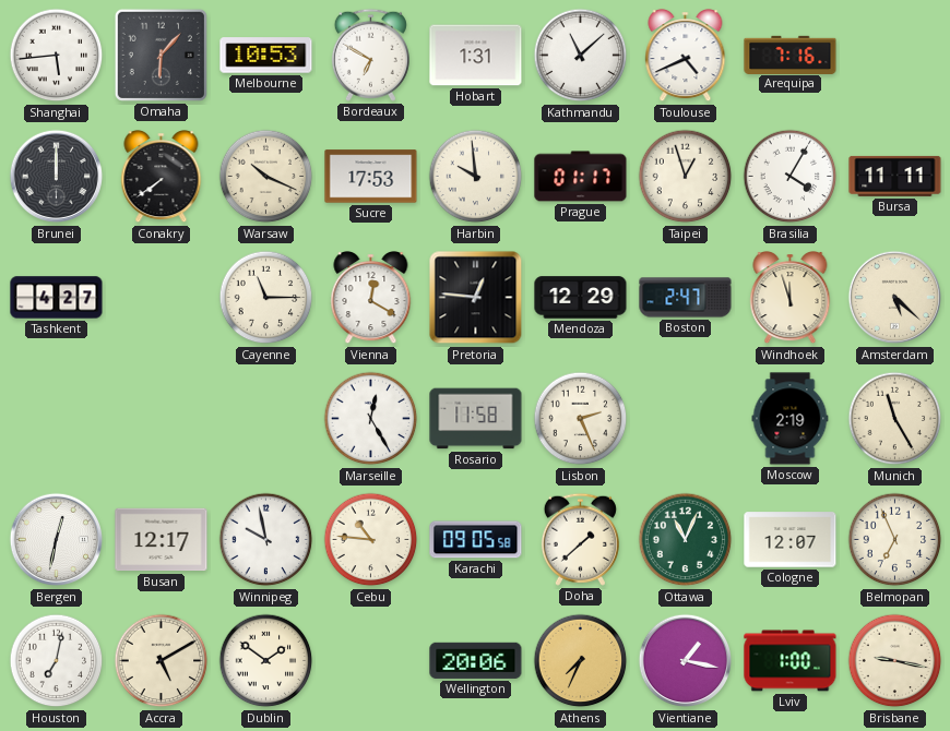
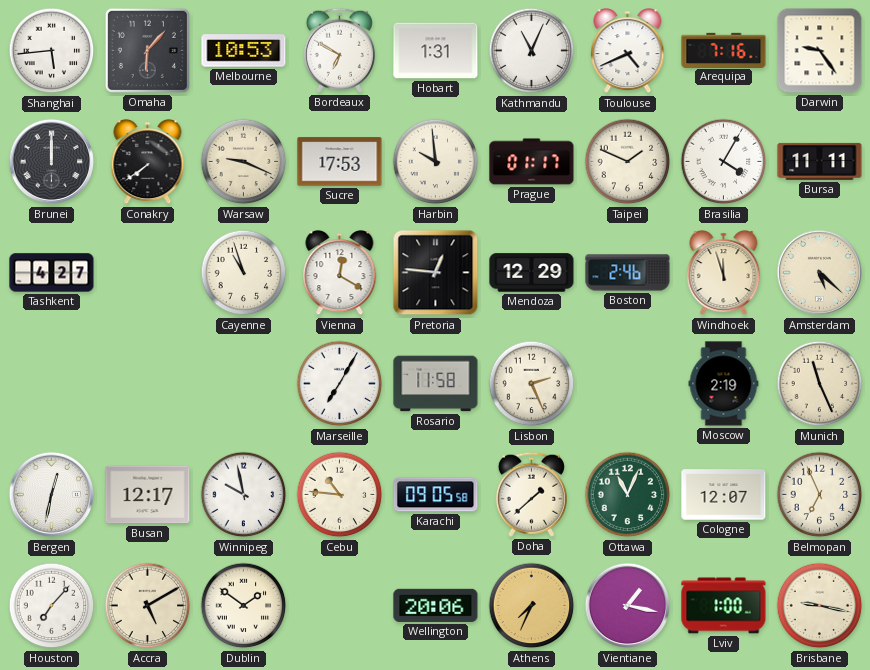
Kathmandu: 11:08 -> 11:04
Darwin: none -> 9:24
Warsaw: 10:19 -> 9:19
Taipei: 12:57 -> 1:49
Cayenne: 11:15 -> 10:57
Boston: 2:47 -> 2:46
Marseille: 12:25 -> 7:05
Munich: 11:25 -> 11:26
Houston: 7:02 -> 7:07
